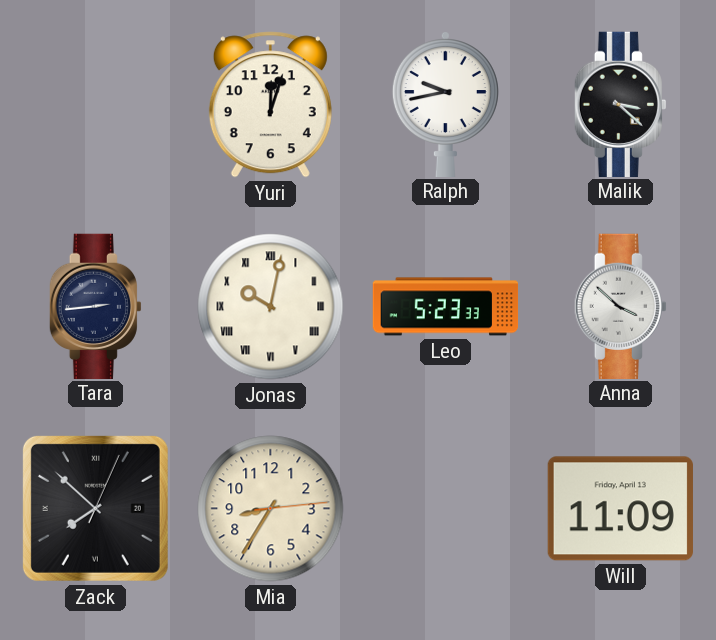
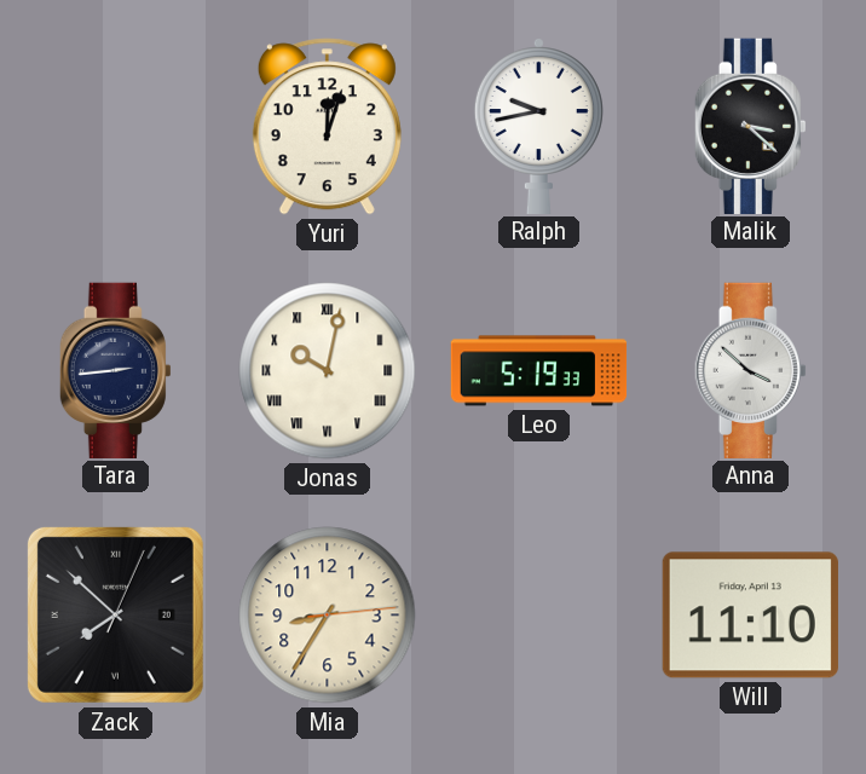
Leo: 5:23 -> 5:19
Will: 11:09 -> 11:10
